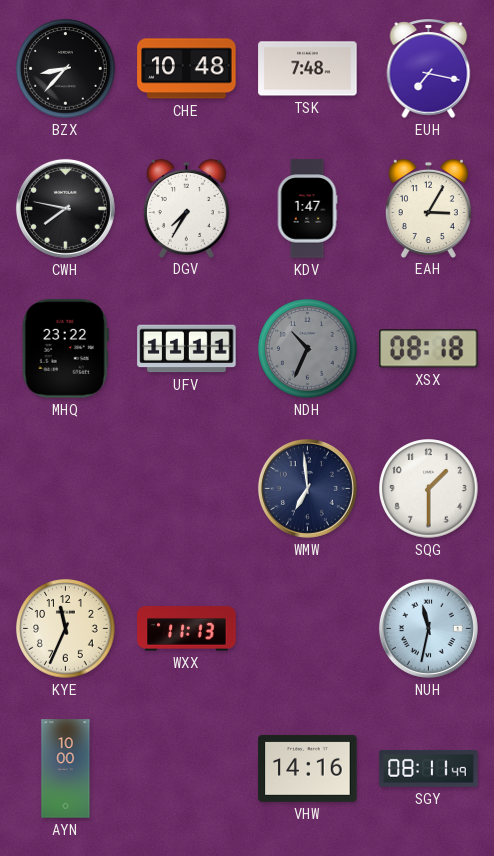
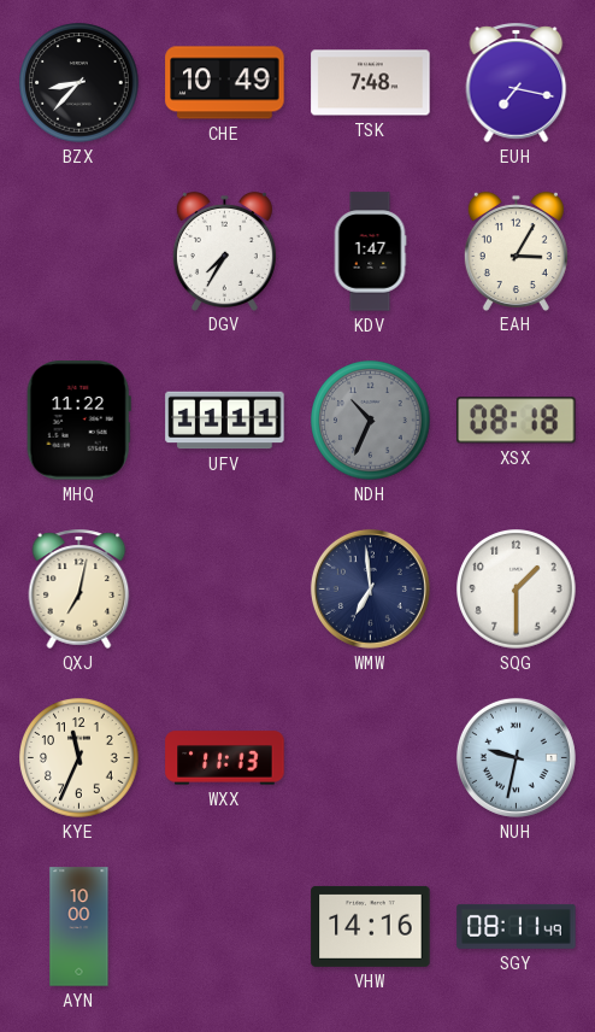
CHE: 10:48 -> 10:49
CWH: 7:47 -> none
MHQ: 23:22 -> 11:22
QXJ: none -> 7:02
NUH: 11:32 -> 9:32
